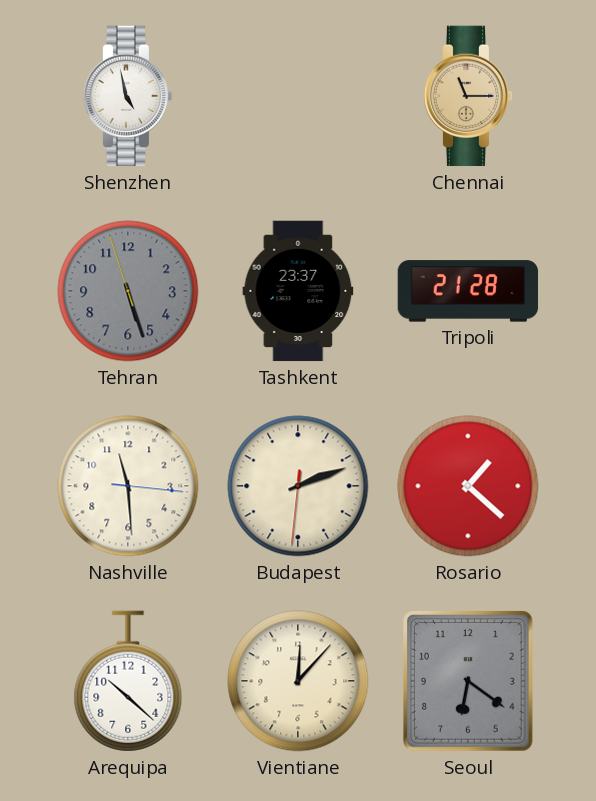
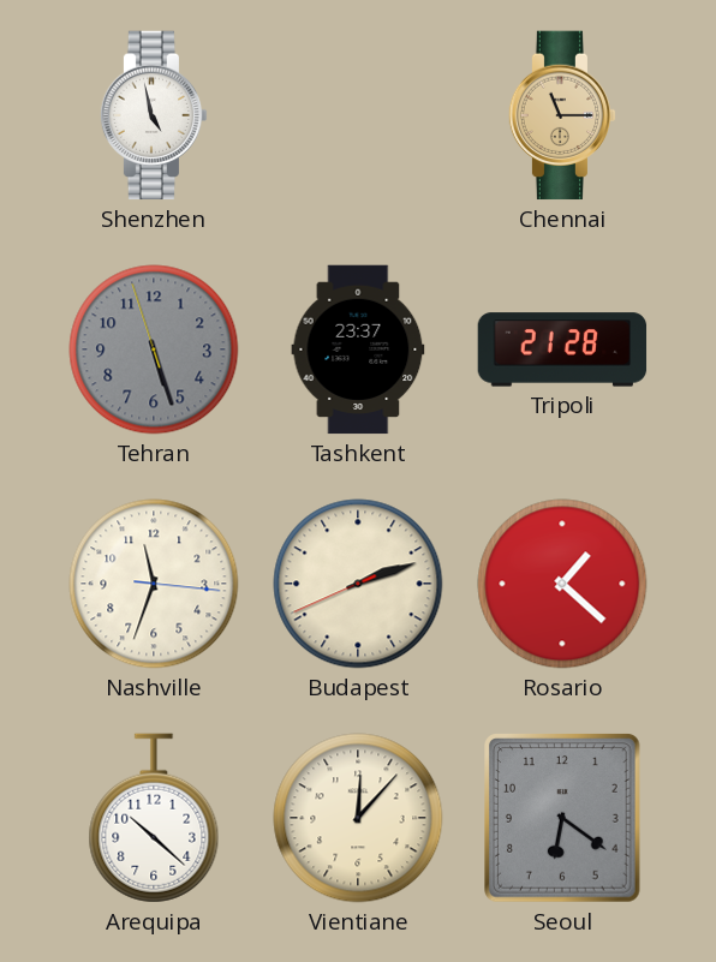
Nashville: 11:29 -> 11:33
Budapest: 2:11:31 -> 2:11:41
